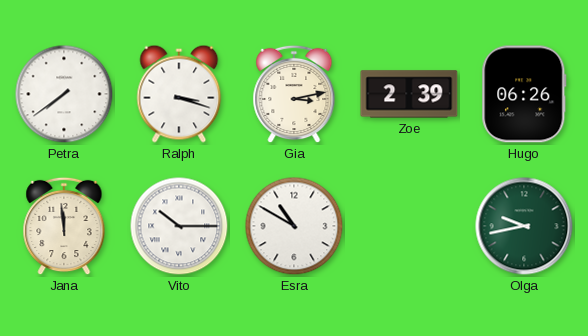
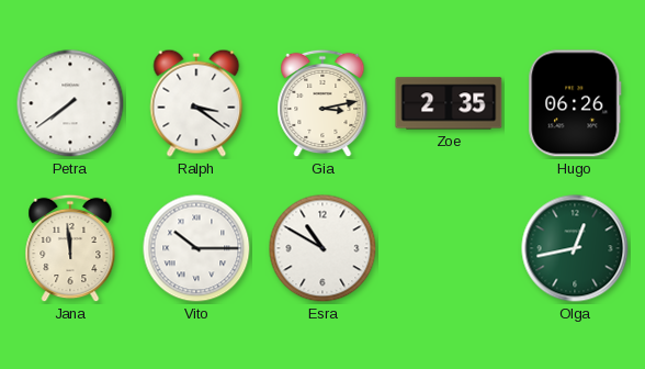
Ralph: 3:18 -> 3:21
Zoe: 2:39 -> 2:35
Olga: 9:43 -> 12:43
